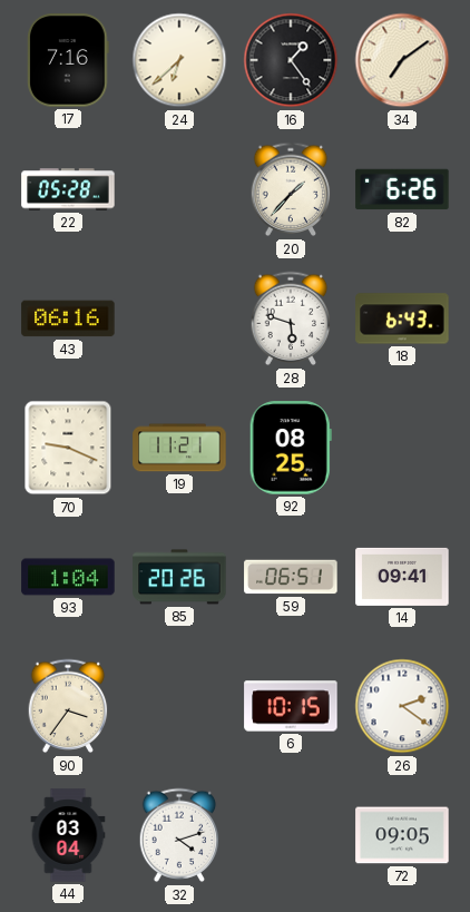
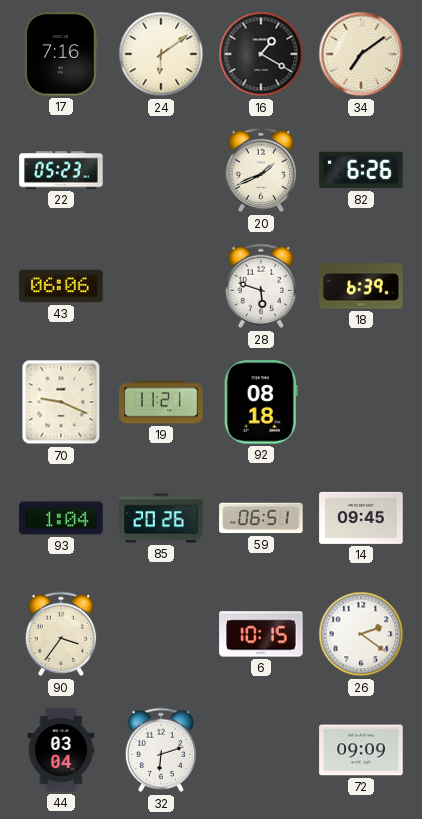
24: 6:38 -> 6:09
16: 1:24 -> 1:20
22: 05:28 -> 05:23
20: 1:37 -> 1:41
43: 06:16 -> 06:06
18: 6:43 -> 6:39
92: 08:25 -> 08:18
14: 09:41 -> 09:45
32: 4:12 -> 6:12
72: 09:05 -> 09:09
